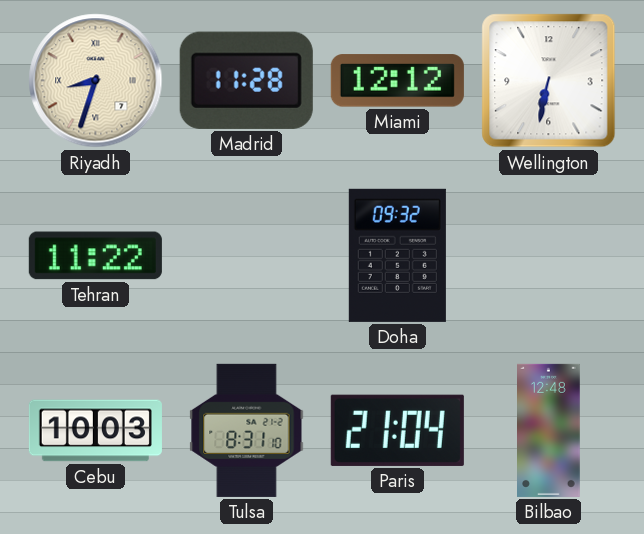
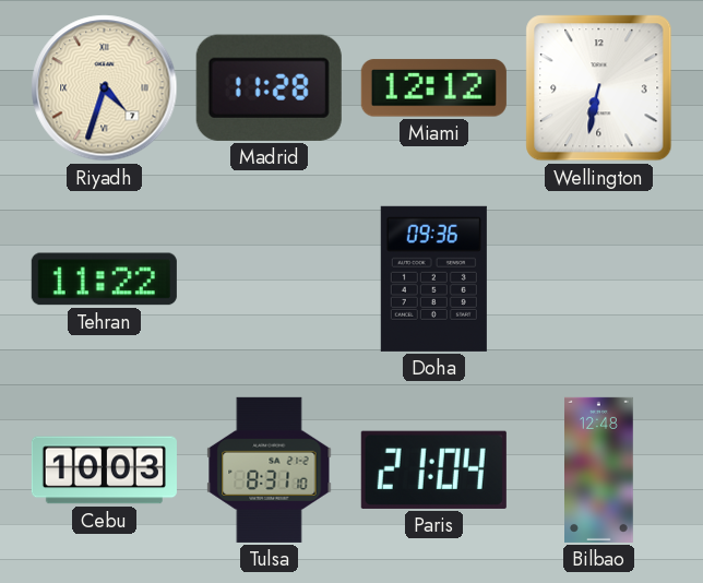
Riyadh: 8:33 -> 4:33
Doha: 09:32 -> 09:36
